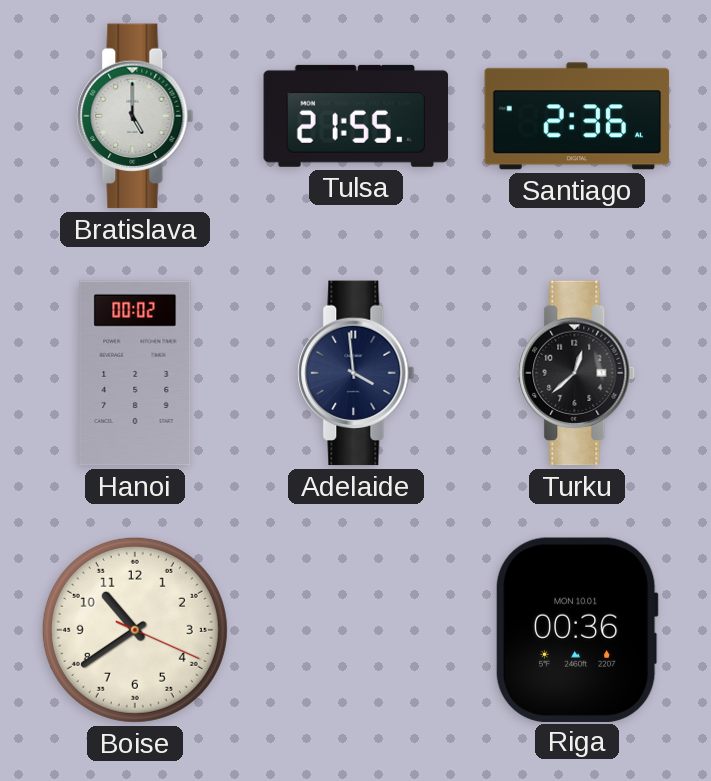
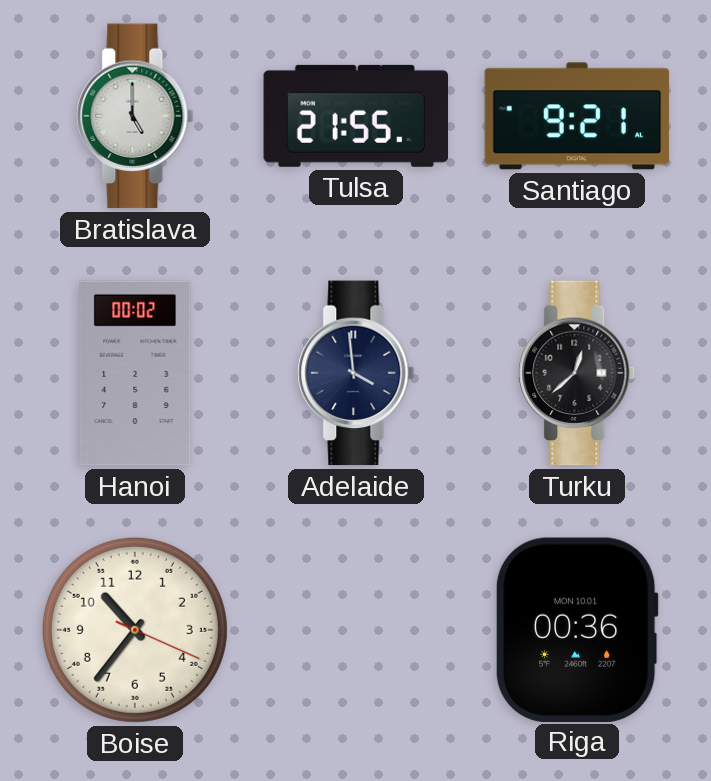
Santiago: 2:36 -> 9:21
Boise: 10:39 -> 10:36
